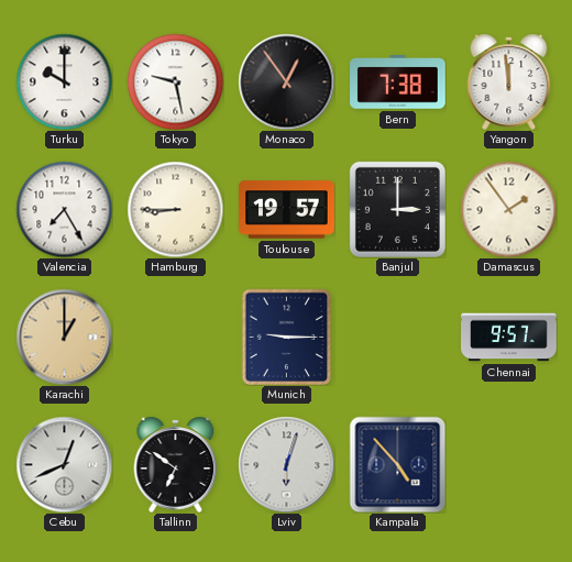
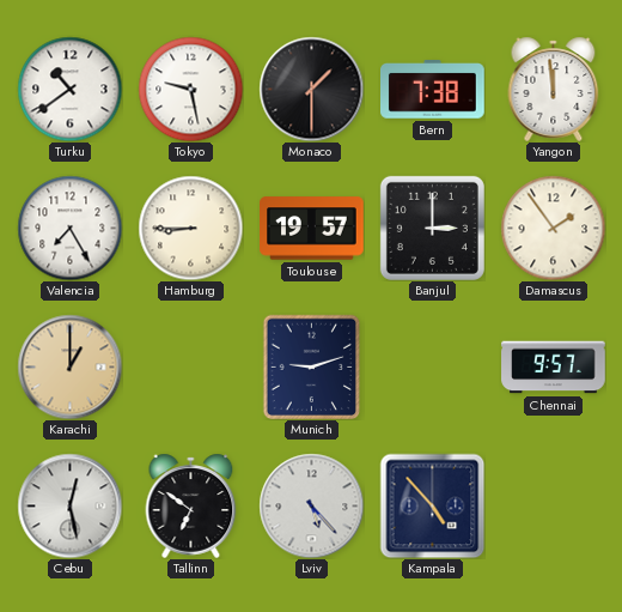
Turku: 10:00 -> 10:39
Monaco: 12:54 -> 1:30
Munich: 9:15 -> 9:12
Cebu: 12:41 -> 12:28
Lviv: 6:03 -> 5:23
